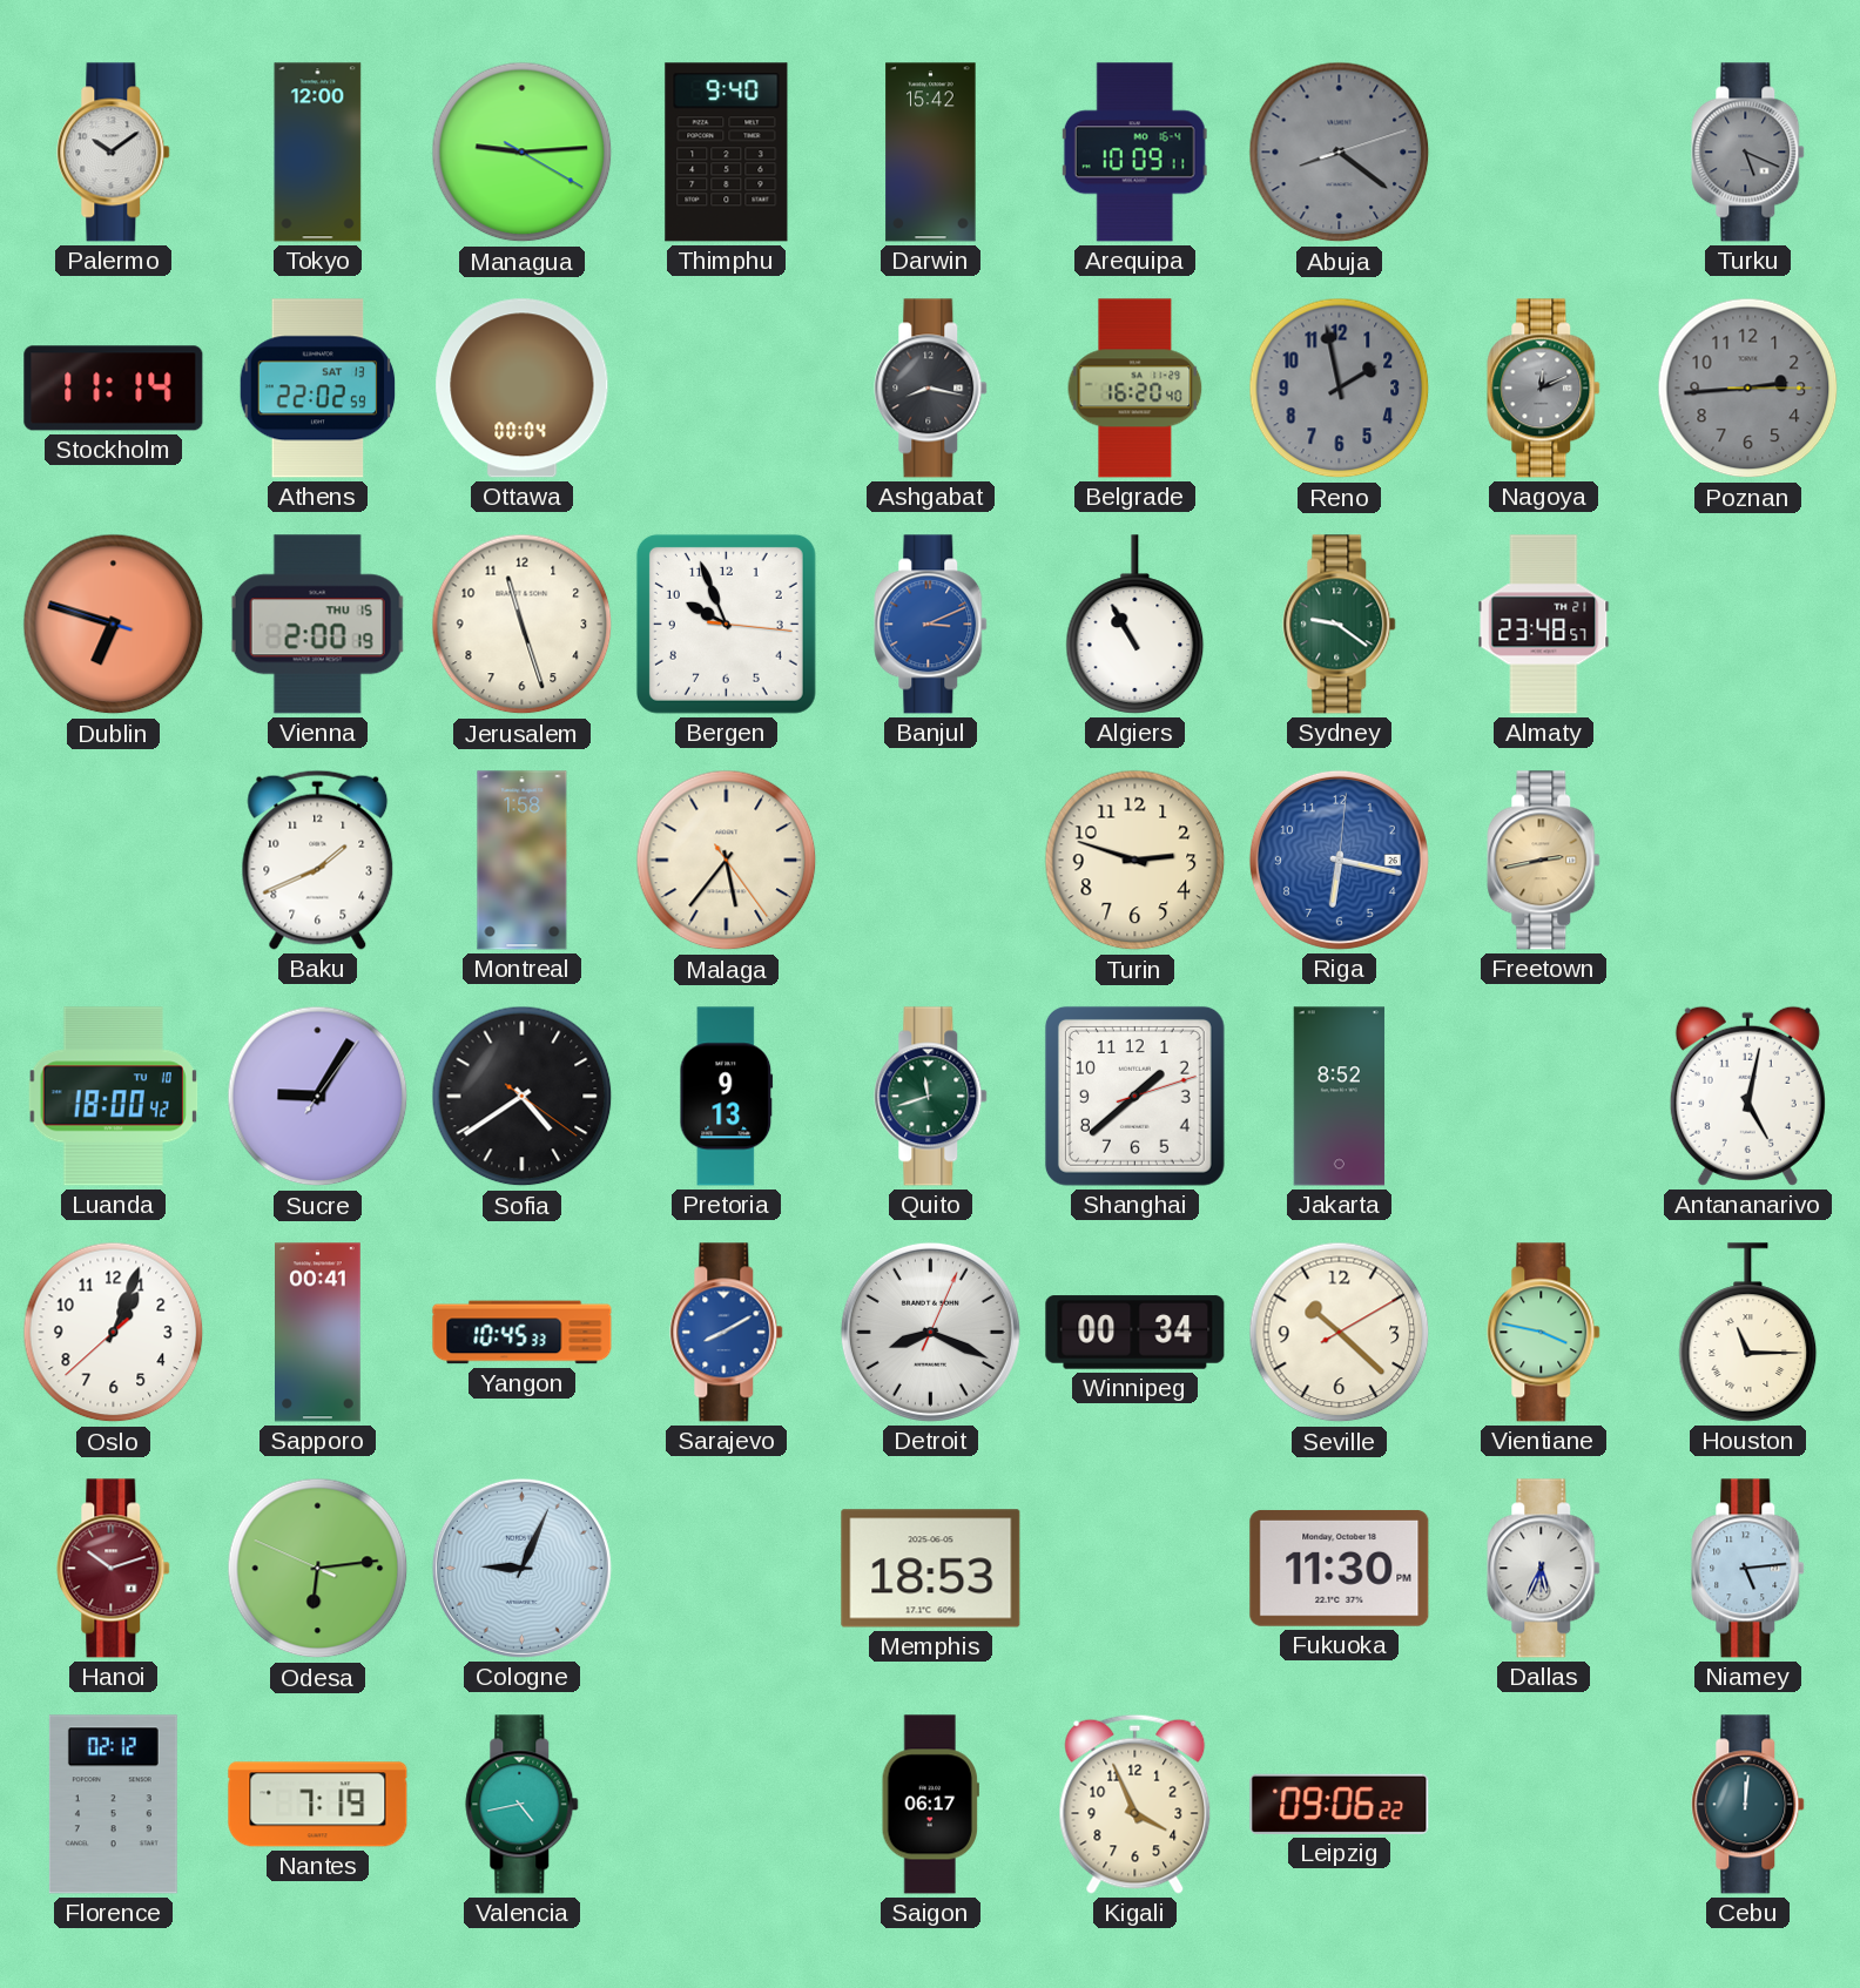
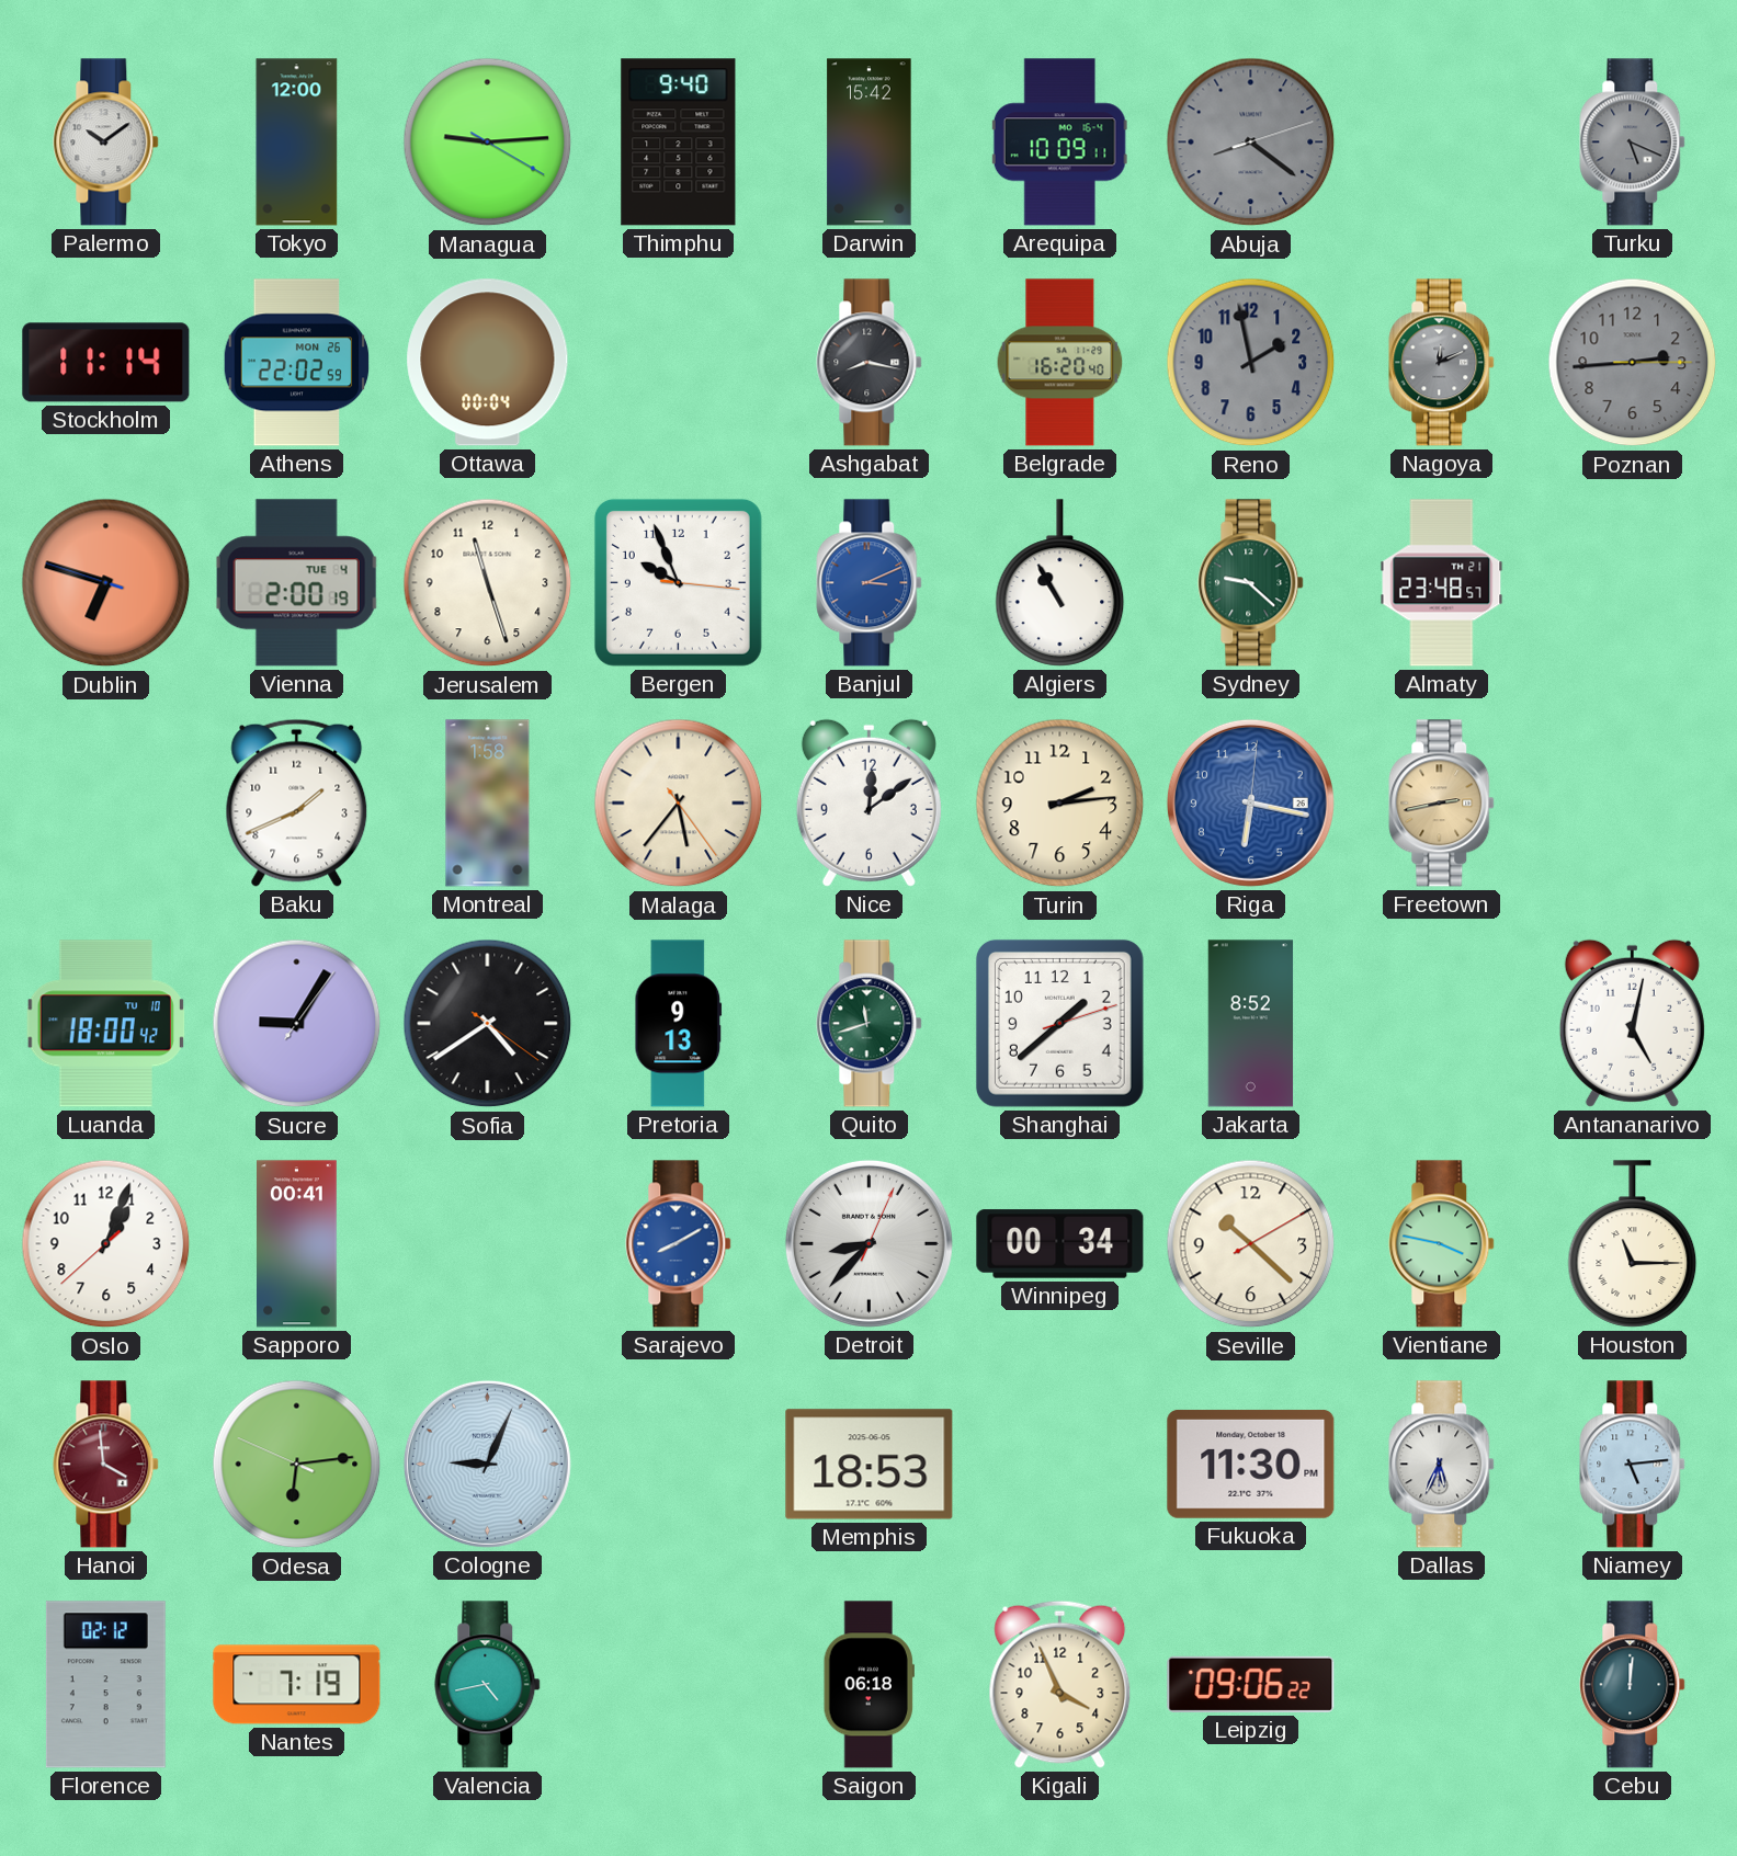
Athens date: SAT 13 -> MON 26
Vienna date: THU 15 -> TUE 4
Sydney: 9:21 -> 9:22
Nice: none -> 12:09
Turin: 2:48 -> 2:14
Yangon: 10:45 -> none
Detroit: 8:19 -> 8:37
Hanoi: 10:12 -> 3:59
Saigon: 06:17 -> 06:18
